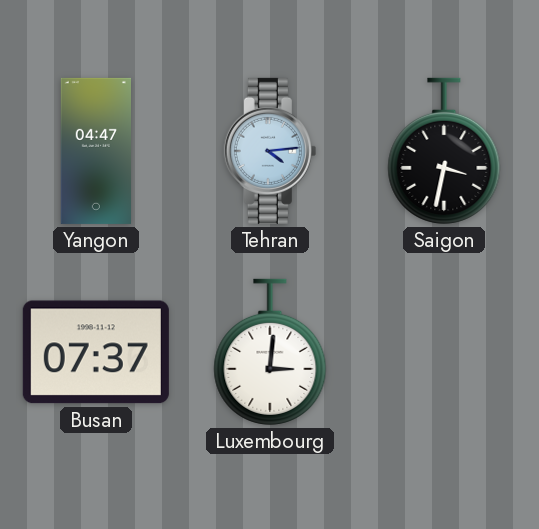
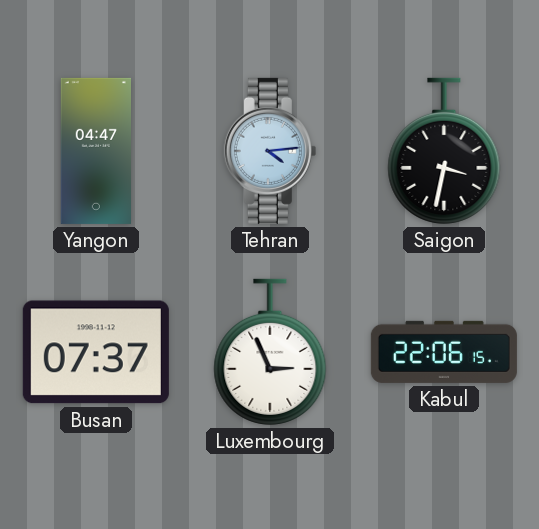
Luxembourg: 3:01 -> 2:56
Kabul: none -> 22:06
